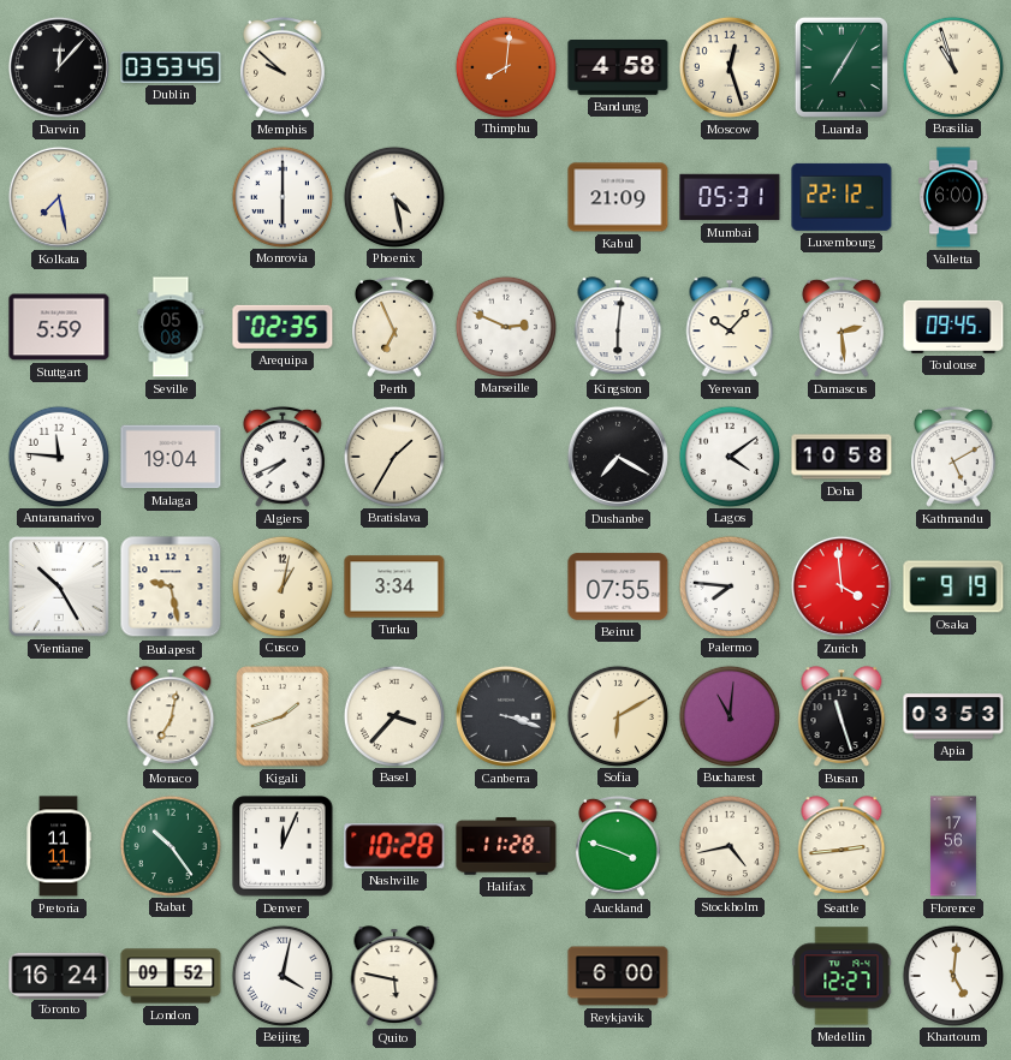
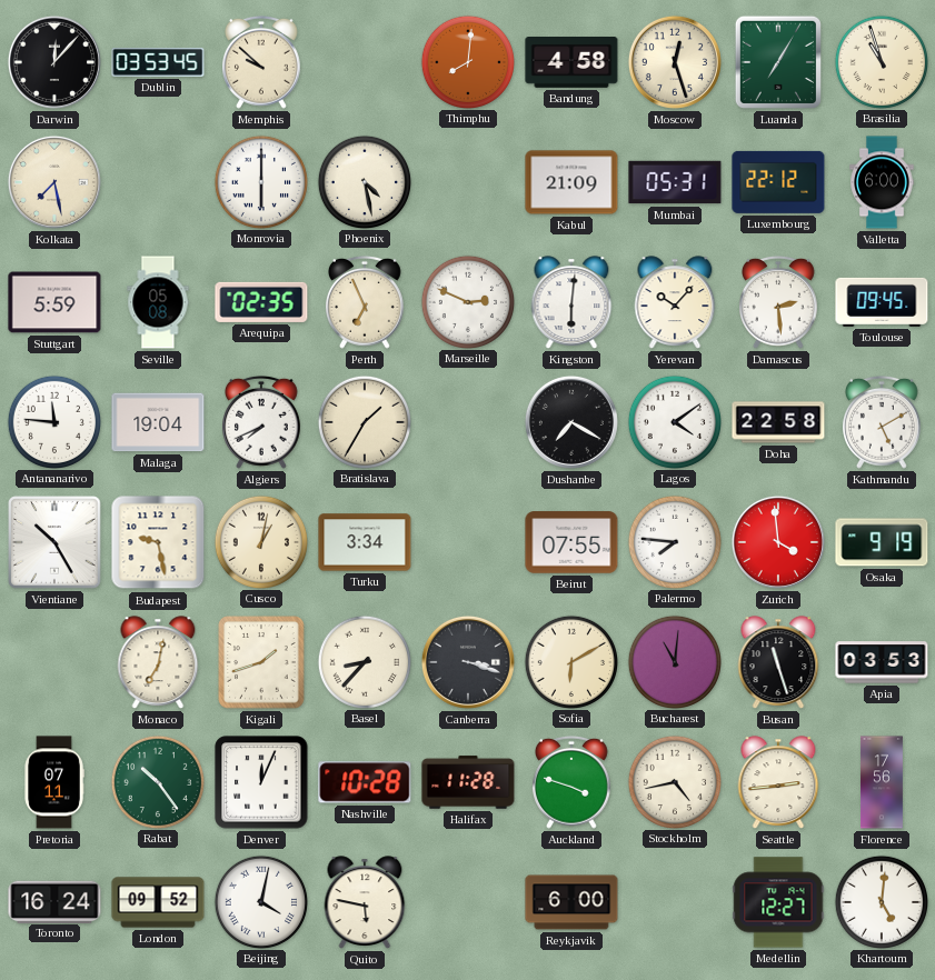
Doha: 10:58 -> 22:58
Basel: 3:37 -> 8:37
Pretoria: 11:11 -> 07:11
